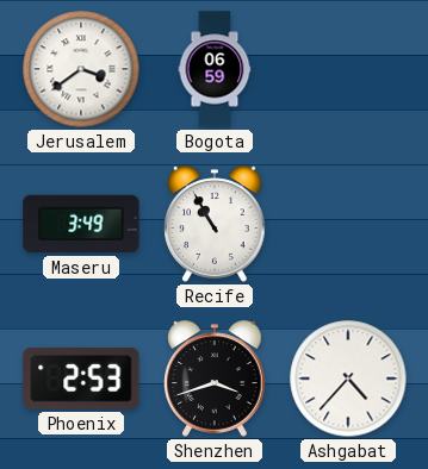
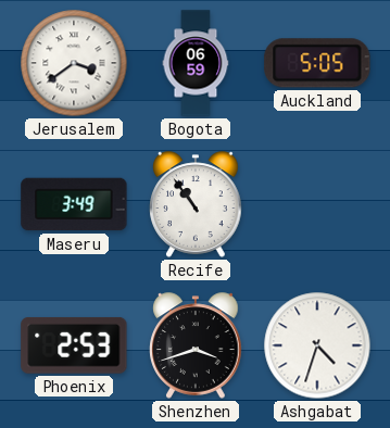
Auckland: none -> 5:05
Recife: 10:55 -> 10:54
Ashgabat: 4:37 -> 4:33
